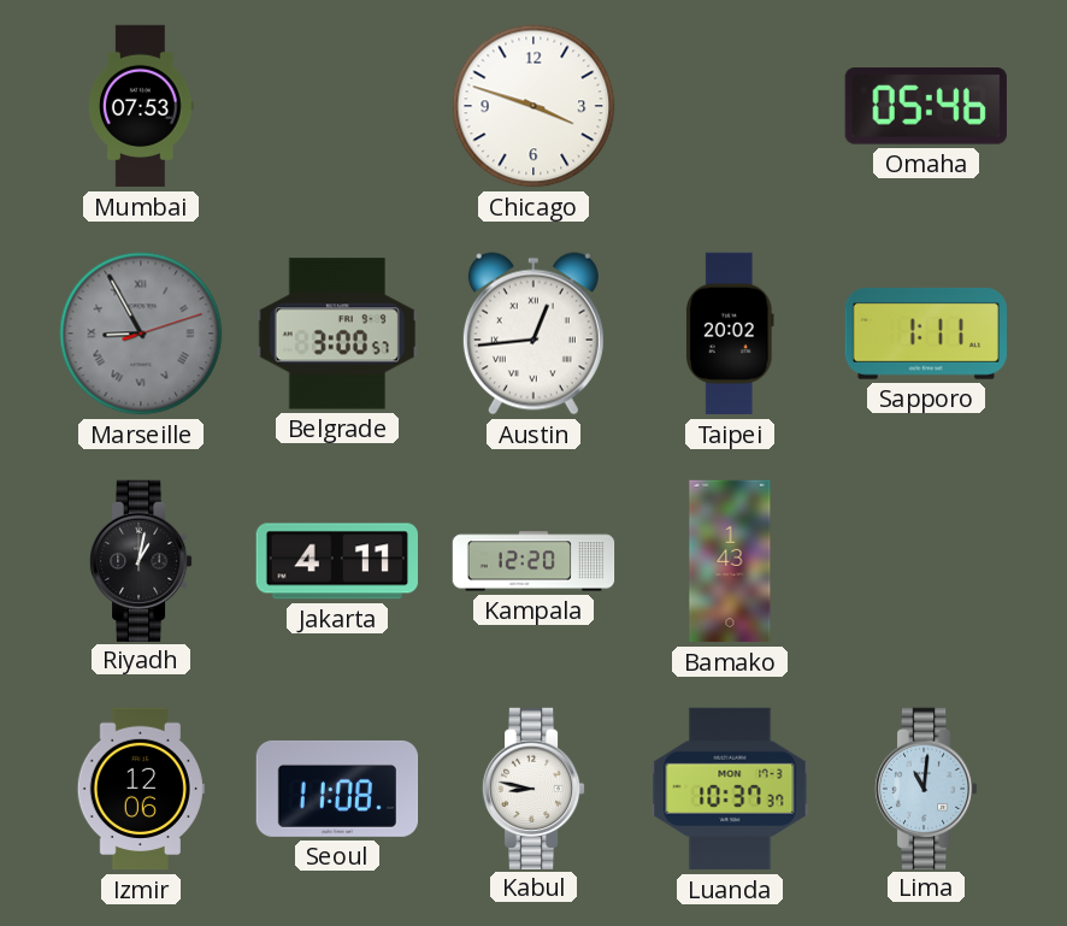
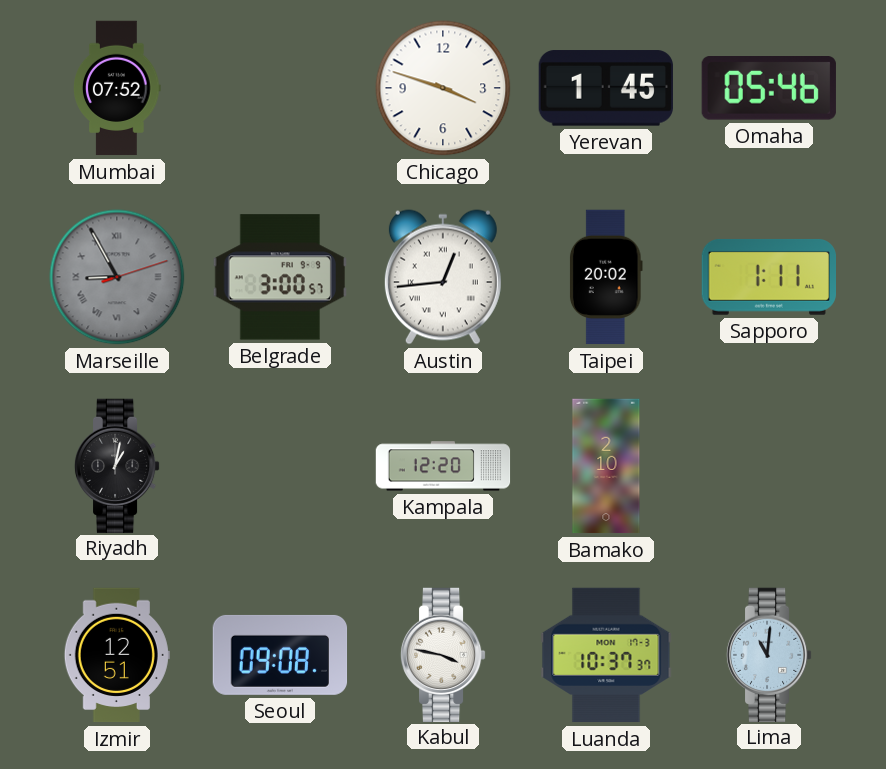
Mumbai: 07:53 -> 07:52
Yerevan: none -> 1:45
Jakarta: 4:11 -> none
Bamako: 1:43 -> 2:10
Izmir: 12:06 -> 12:51
Seoul: 11:08 -> 09:08
Kabul: 8:47 -> 3:47
